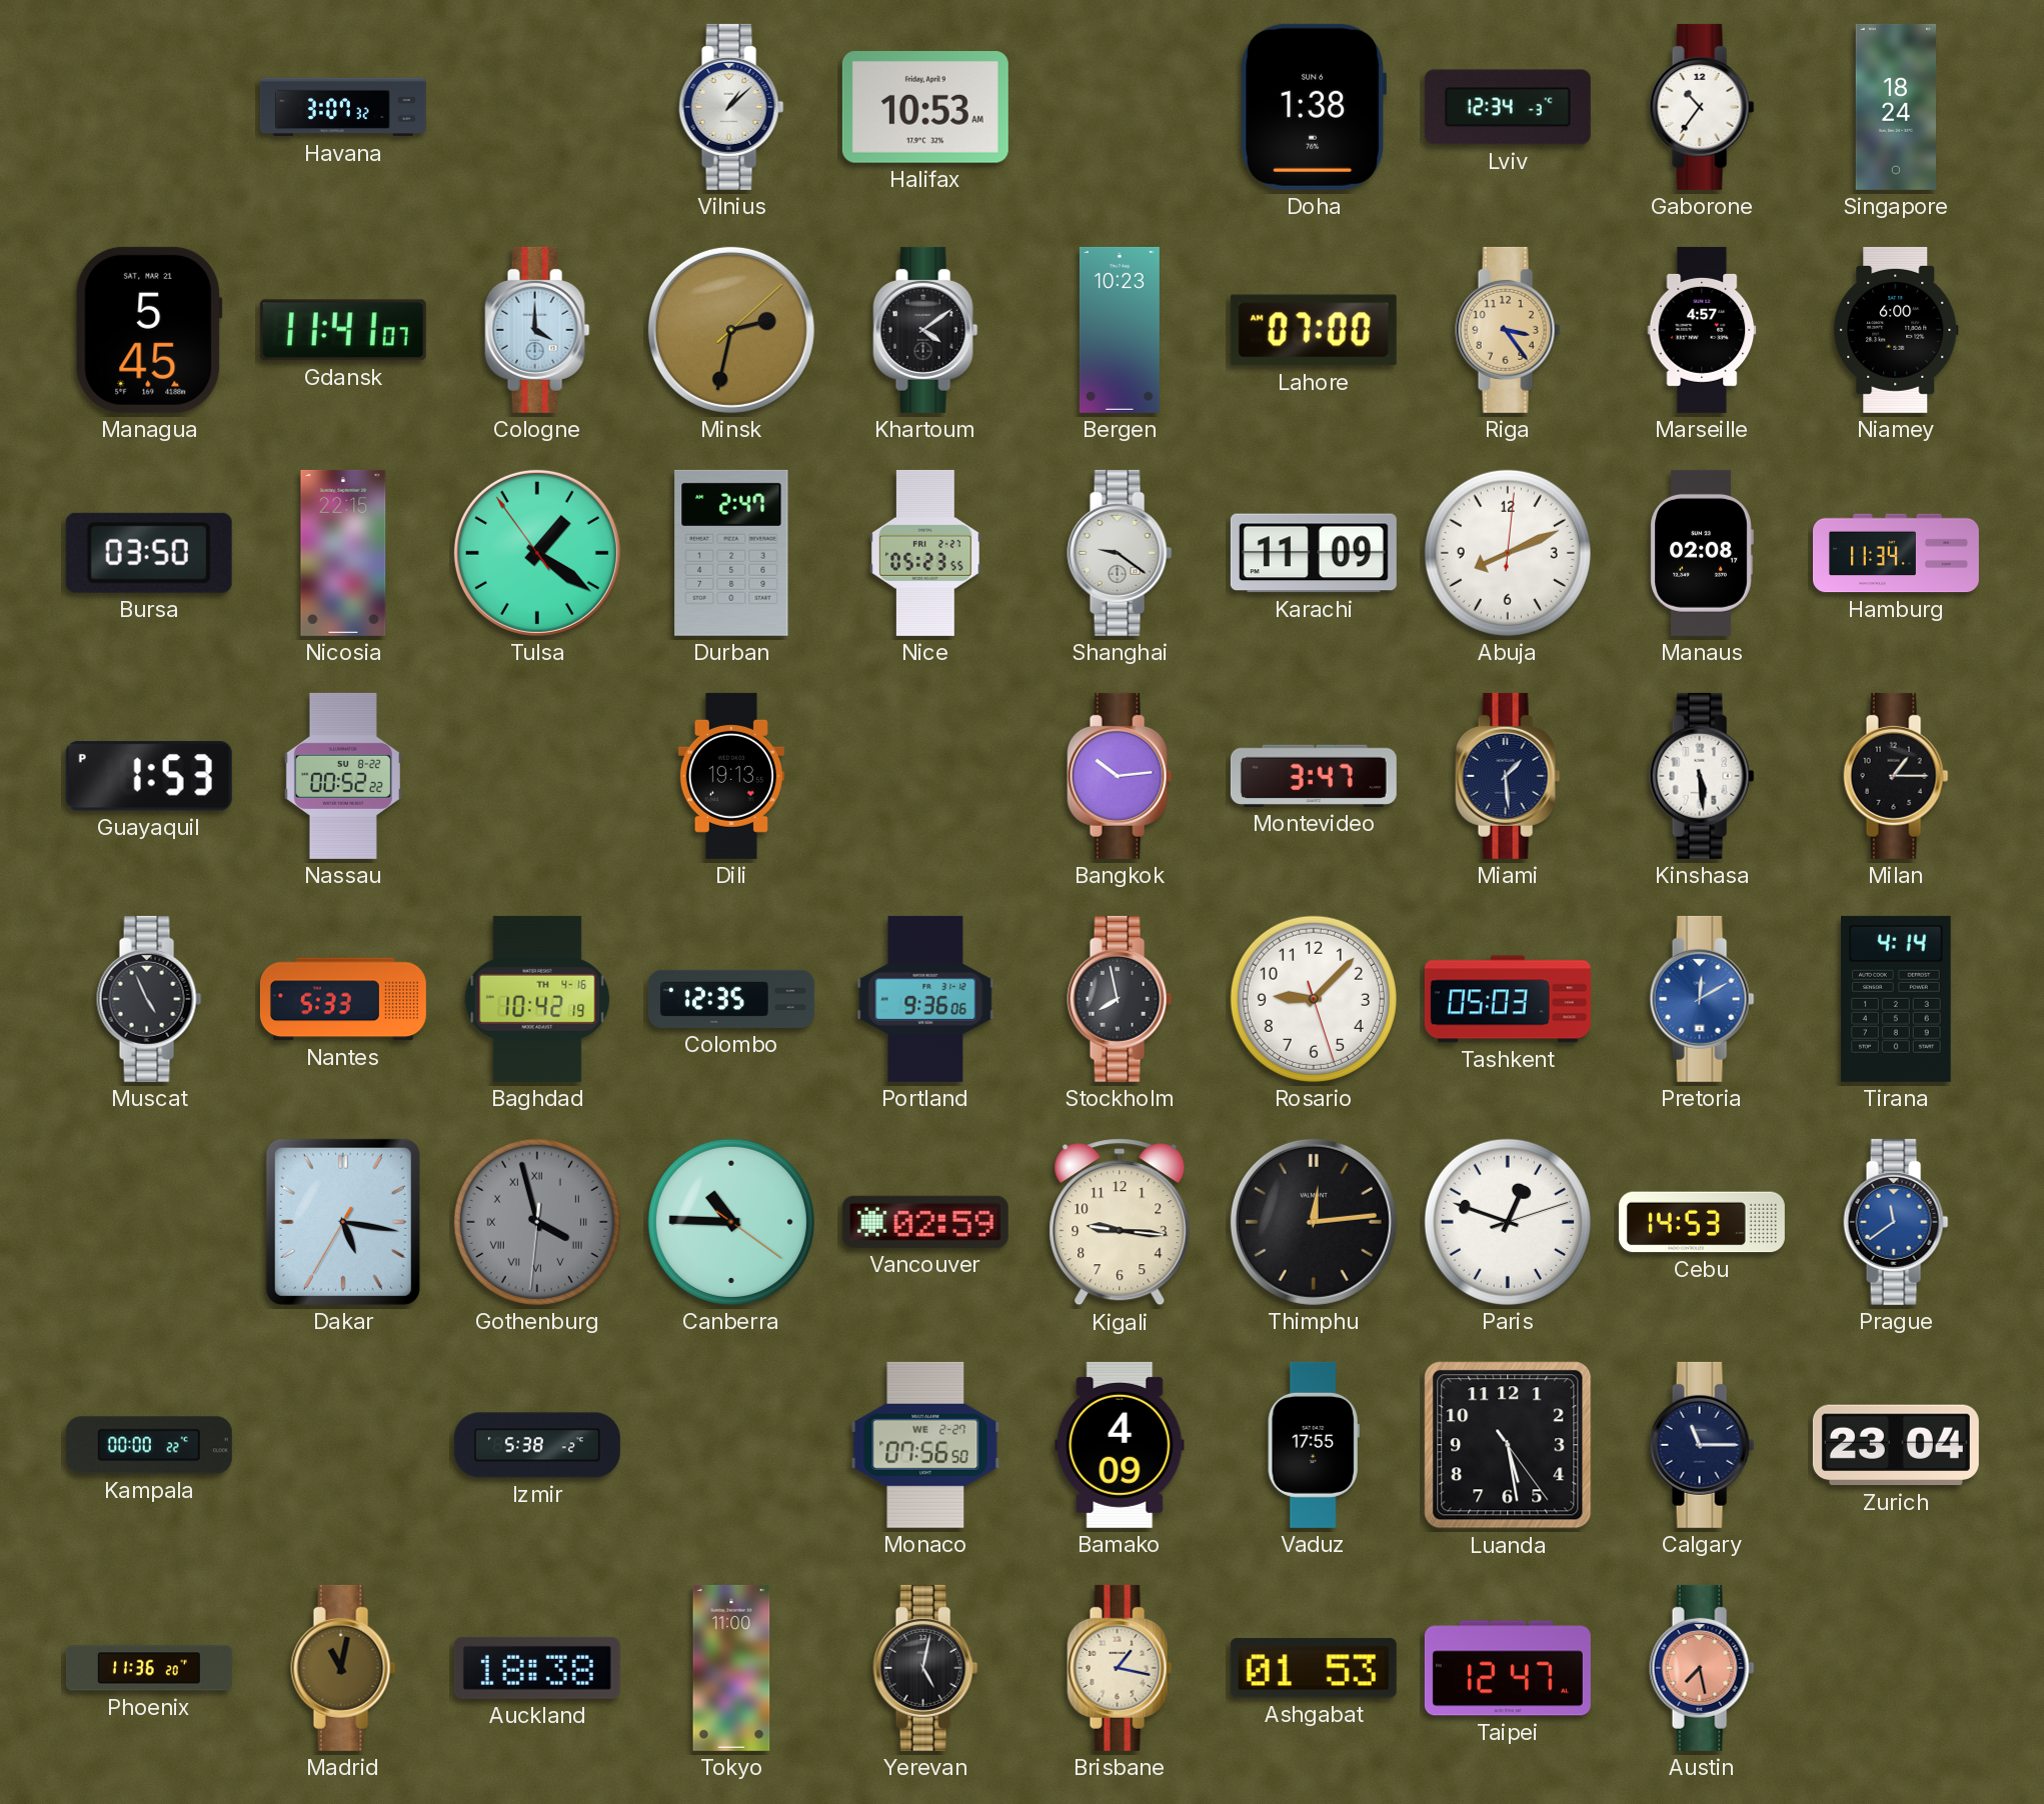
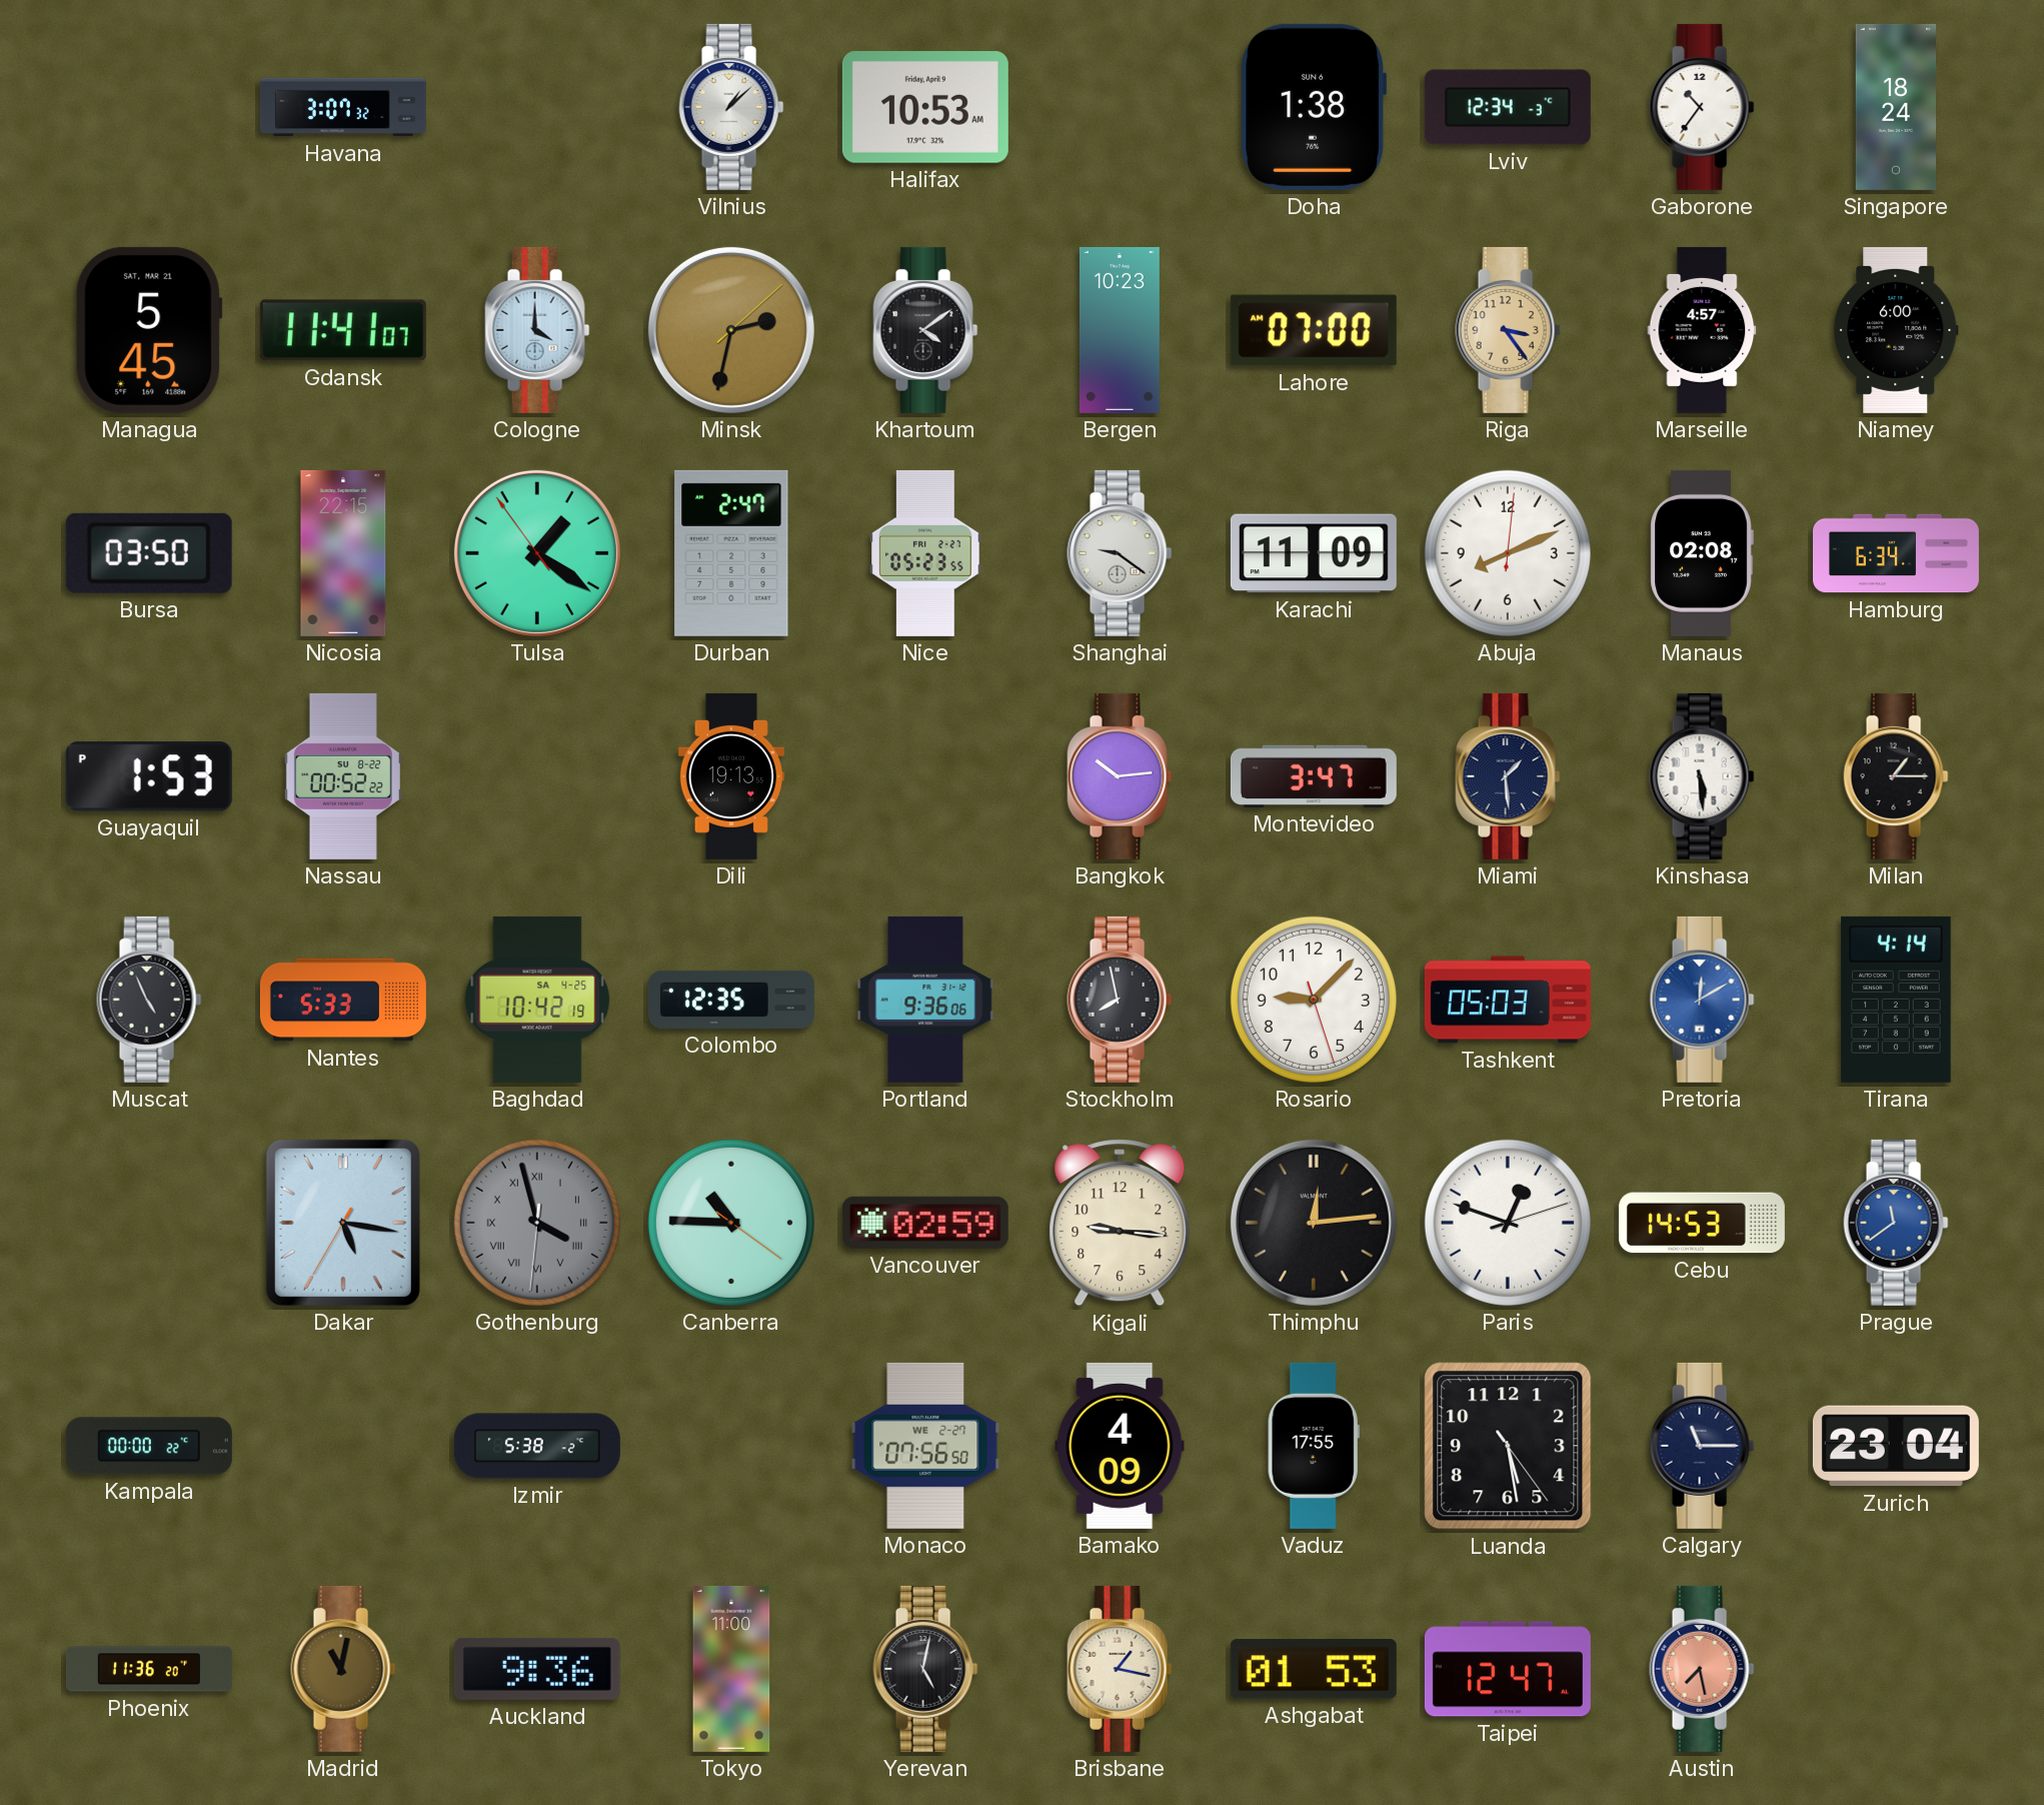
Hamburg: 11:34 -> 6:34
Baghdad date: TH 4-16 -> SA 4-25
Auckland: 18:38 -> 9:36
